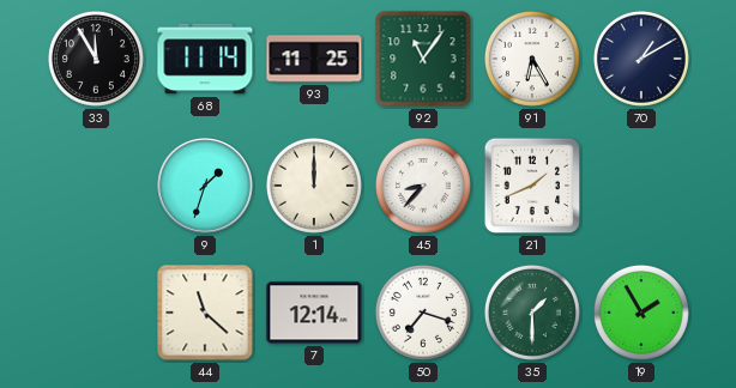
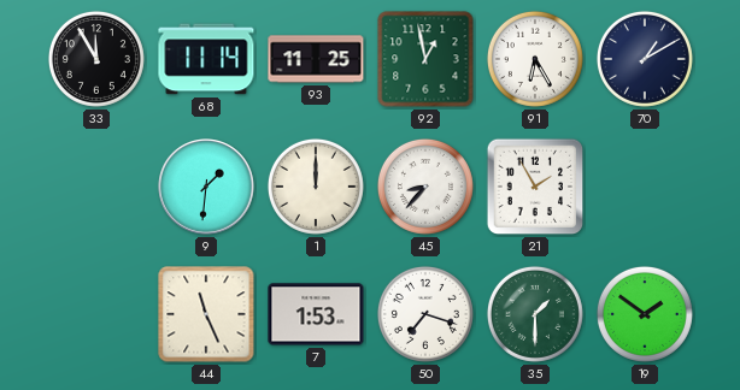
92: 11:06 -> 12:58
9: 1:33 -> 1:31
21: 1:41 -> 1:55
44: 11:22 -> 11:26
7: 12:14 -> 1:53
19: 1:55 -> 1:51
